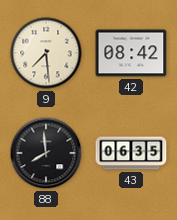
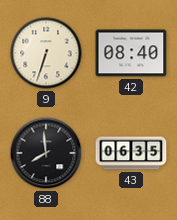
9: 7:29 -> 6:33
42: 08:42 -> 08:40
